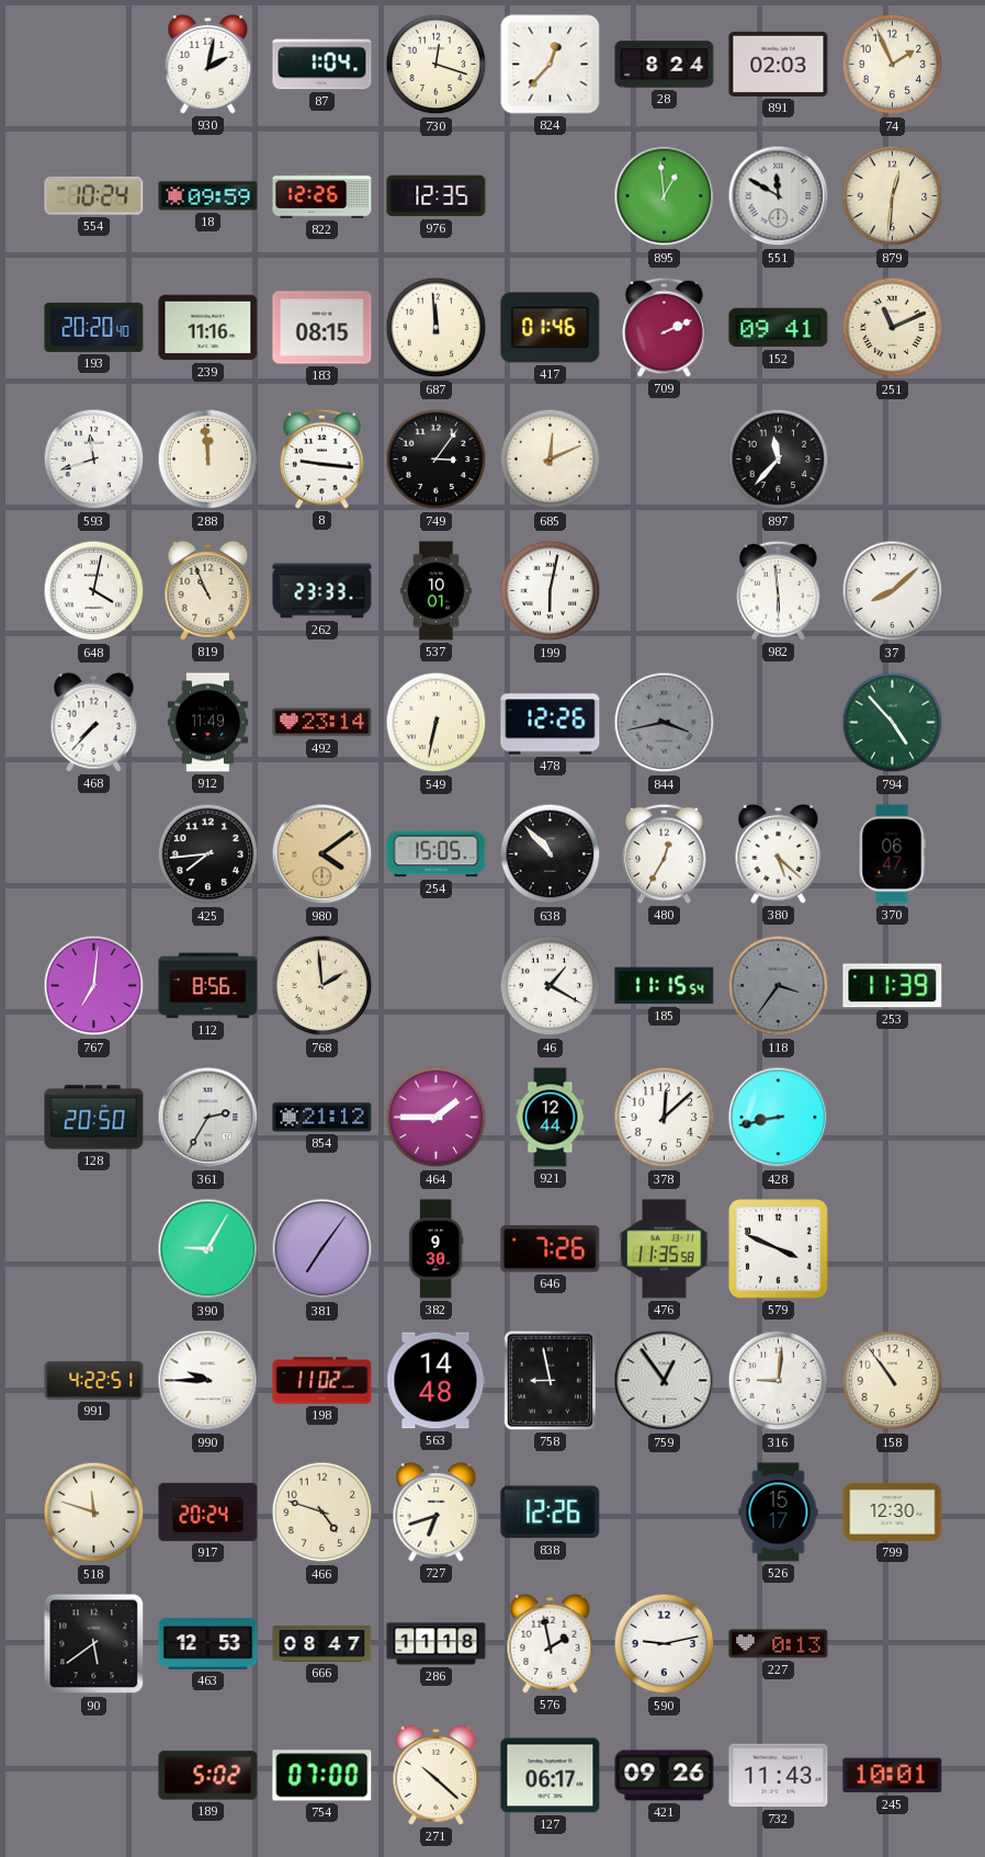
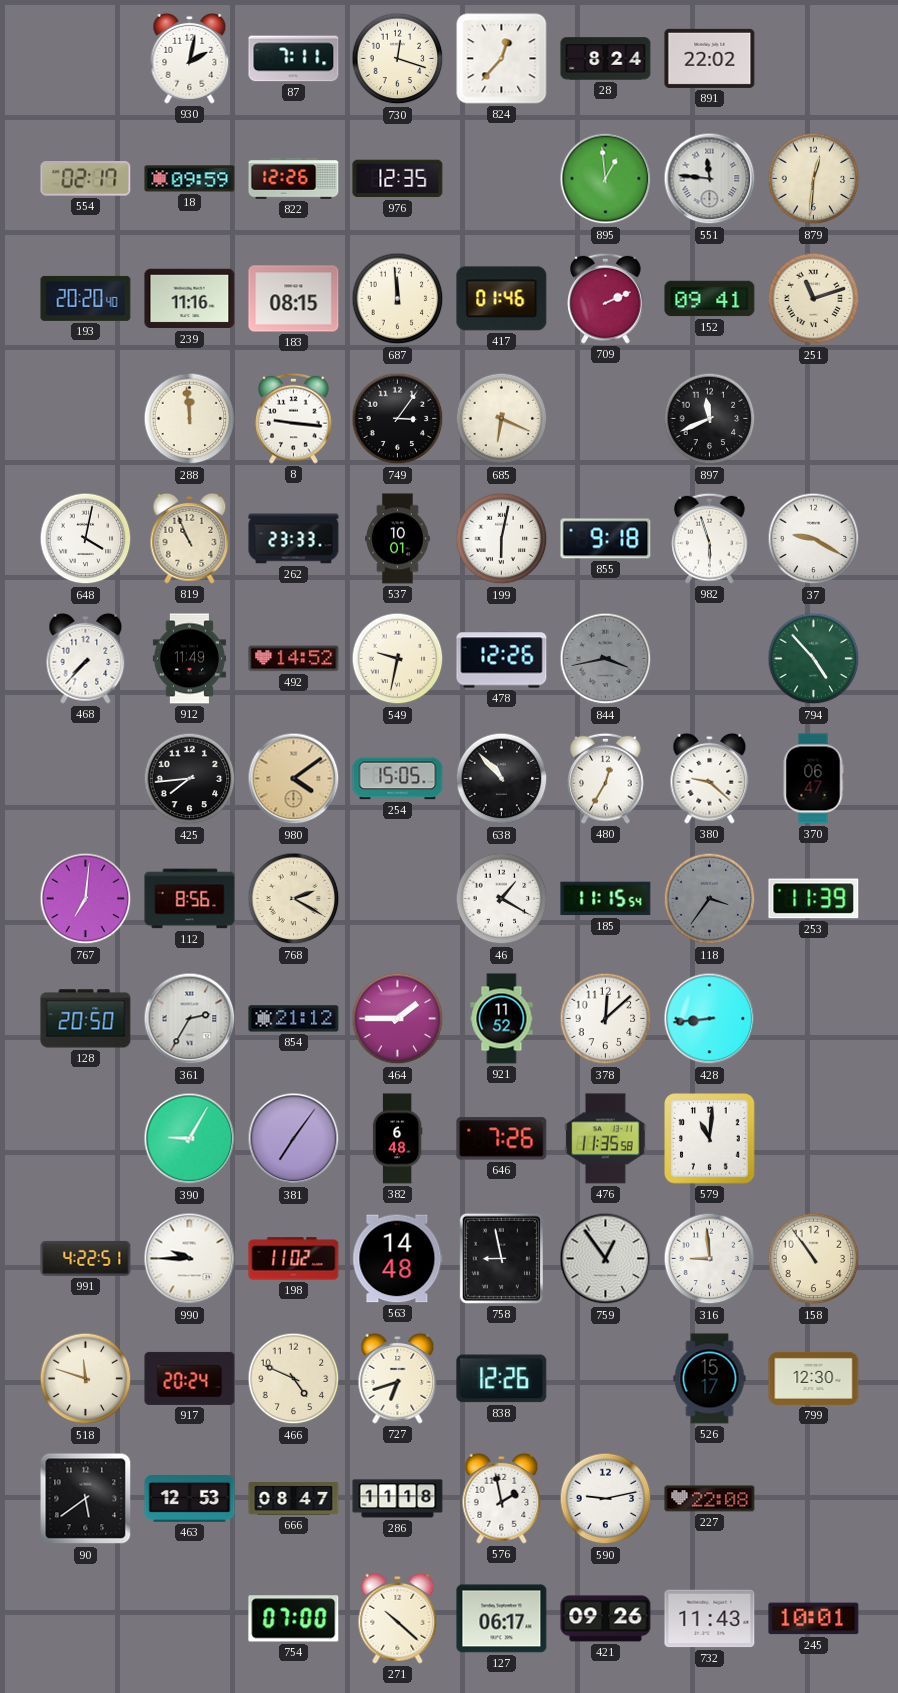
87: 1:04 -> 7:11
891: 02:03 -> 22:02
74: 1:56 -> none
554: 10:24 -> 02:17
551: 11:50 -> 11:46
251: 11:11 -> 11:12
593: 11:42 -> none
685: 12:11 -> 6:19
897: 11:37 -> 11:41
855: none -> 9:18
982: 5:59 -> 5:57
37: 8:08 -> 9:20
492: 23:14 -> 14:52
549: 6:32 -> 9:32
380: 5:22 -> 9:22
768: 1:59 -> 2:20
921: 12:44 -> 11:52
428: 8:43 -> 8:44
382: 9:30 -> 6:48
579: 3:49 -> 11:01
316: 9:01 -> 8:59
466: 4:48 -> 4:49
227: 0:13 -> 22:08
189: 5:02 -> none
